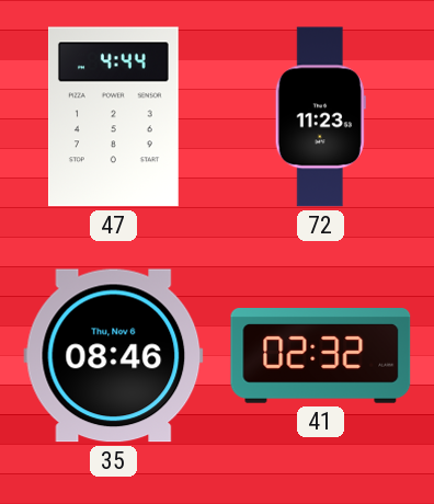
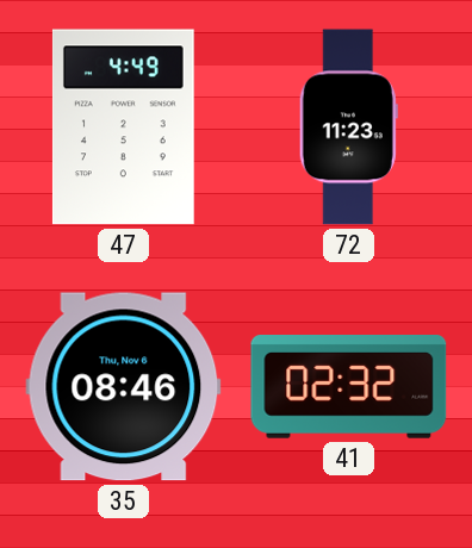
47: 4:44 -> 4:49
